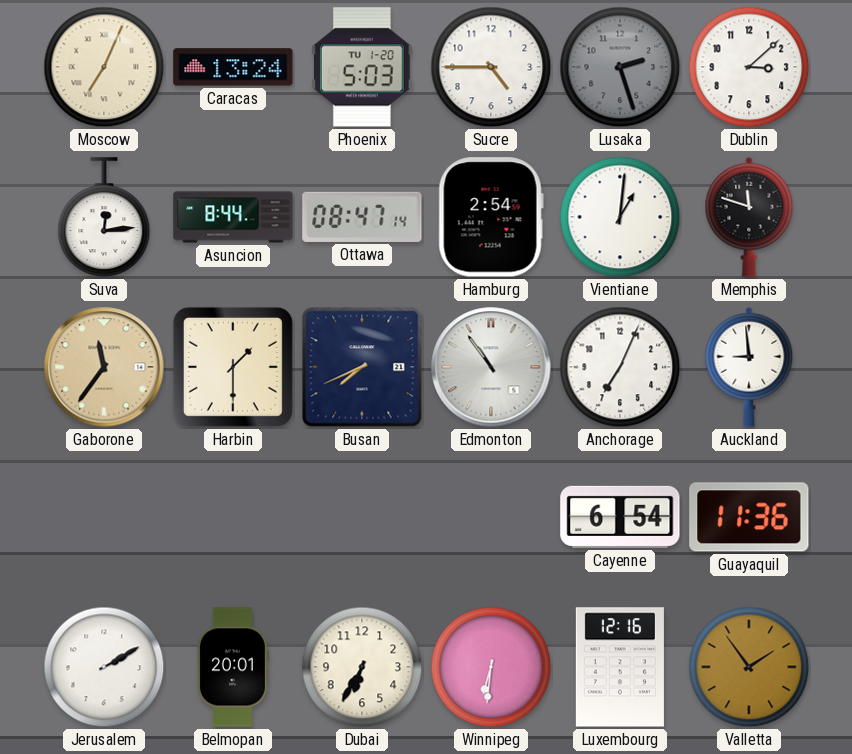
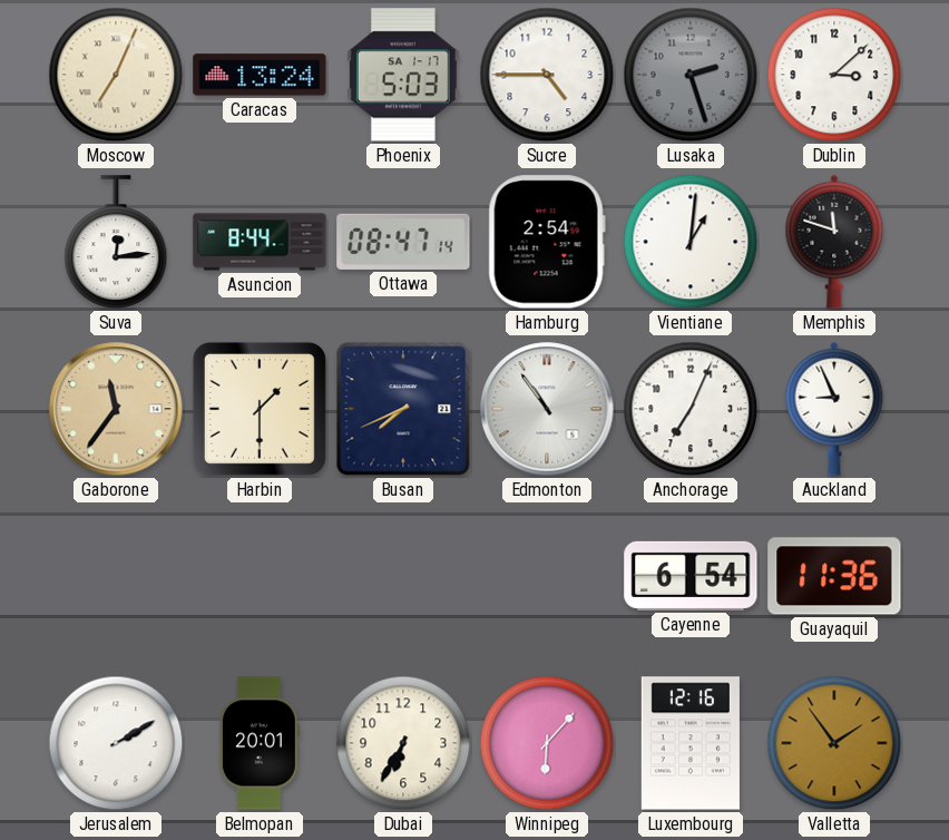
Phoenix date: TU 1-20 -> SA 1-17
Auckland: 8:59 -> 8:56
Winnipeg: 6:31 -> 6:07
